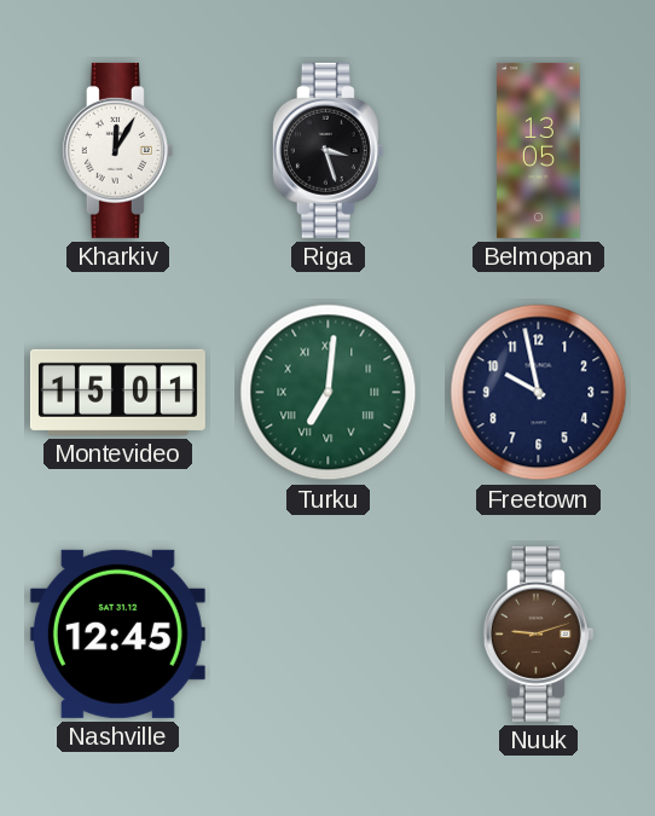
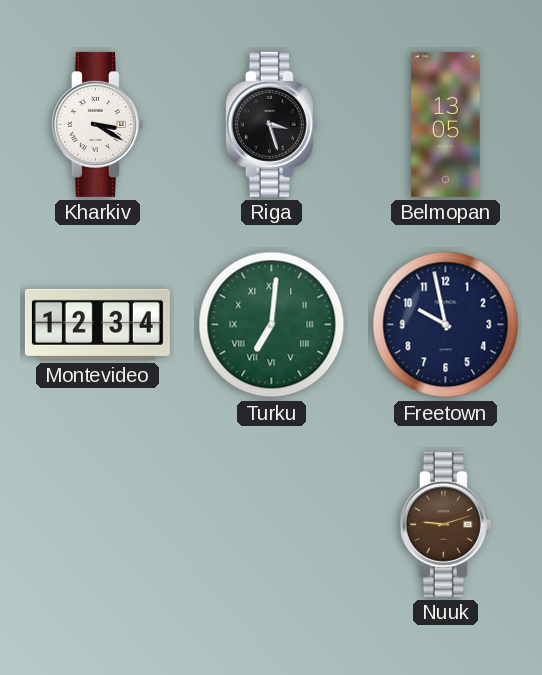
Kharkiv: 12:05 -> 3:20
Montevideo: 15:01 -> 12:34
Nashville: 12:45 -> none
